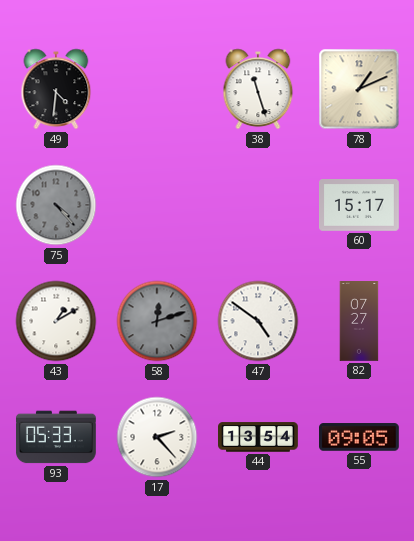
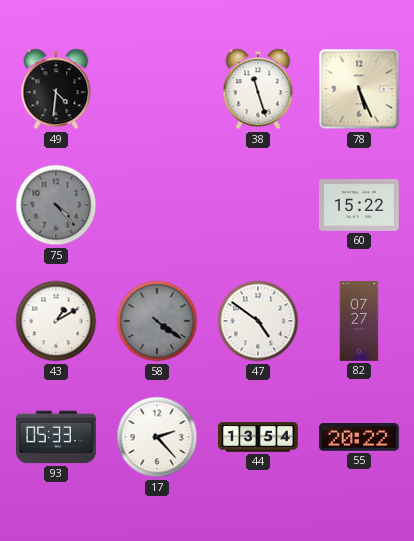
78: 1:11 -> 5:26
60: 15:17 -> 15:22
58: 12:12 -> 4:21
55: 09:05 -> 20:22
